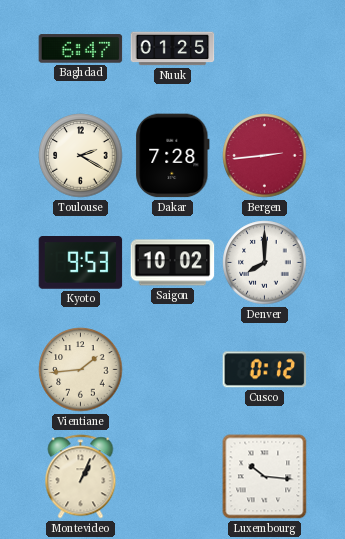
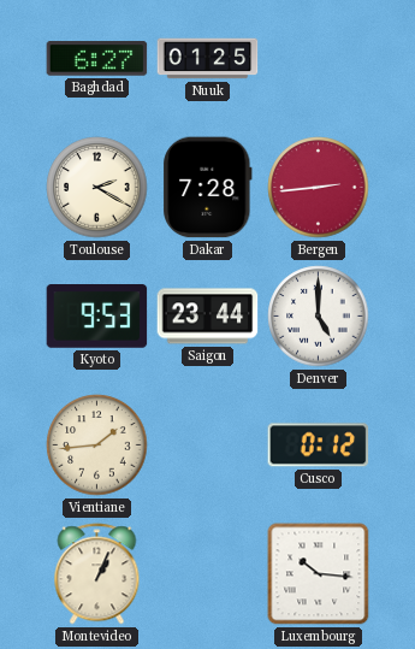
Baghdad: 6:47 -> 6:27
Saigon: 10:02 -> 23:44
Denver: 8:00 -> 5:00
